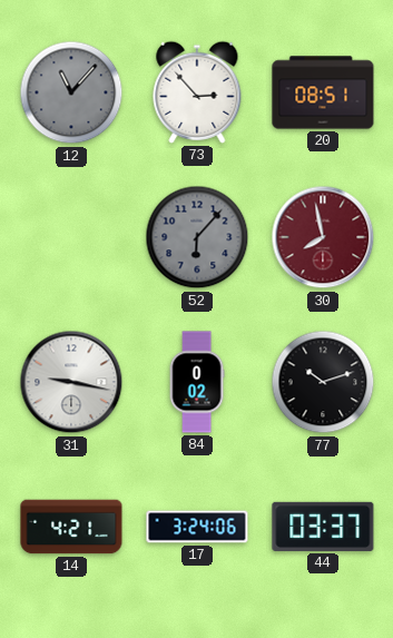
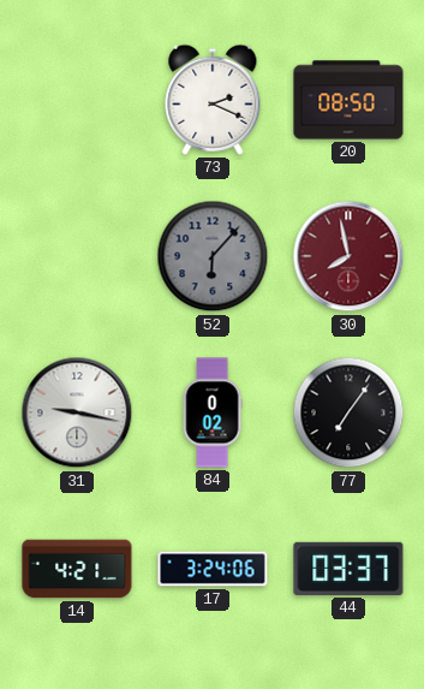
12: 11:07 -> none
73: 2:53 -> 2:19
20: 08:51 -> 08:50
77: 10:12 -> 7:06
